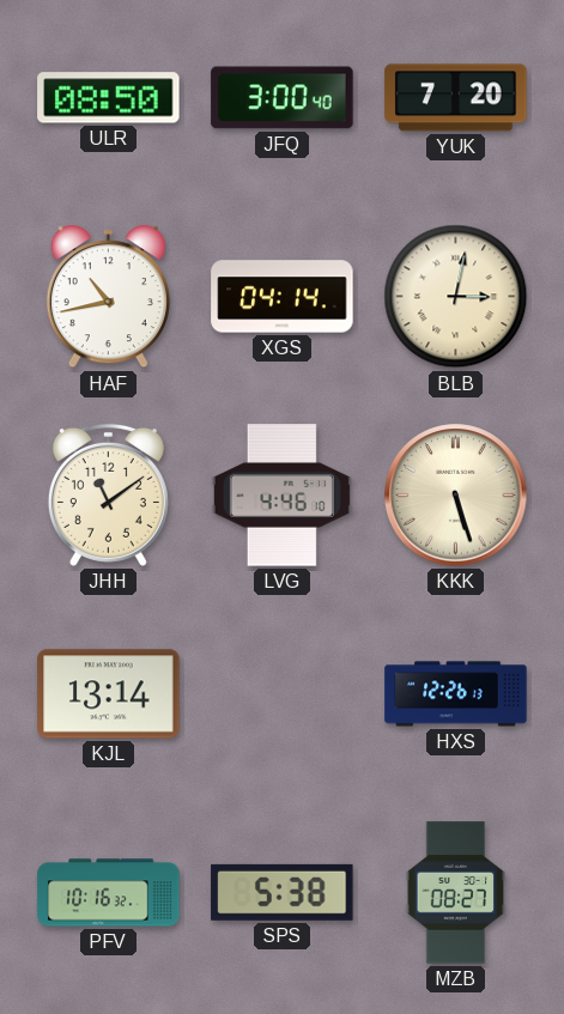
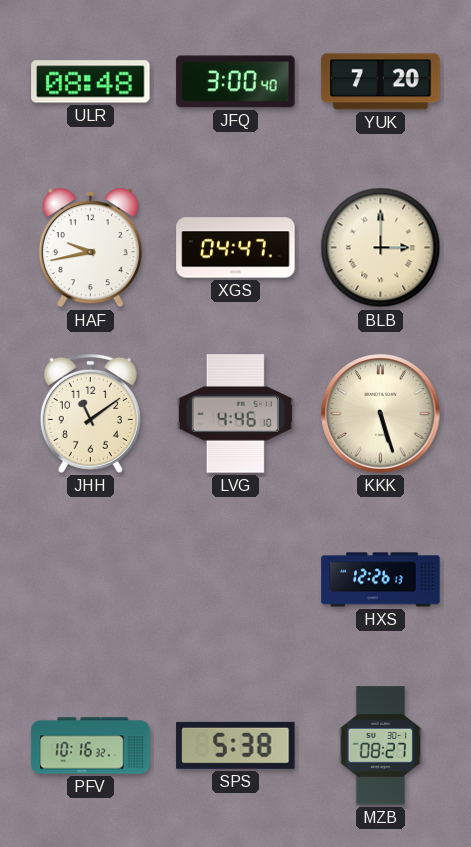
ULR: 08:50 -> 08:48
HAF: 10:43 -> 9:43
XGS: 04:14 -> 04:47
BLB: 3:02 -> 3:00
KJL: 13:14 -> none
